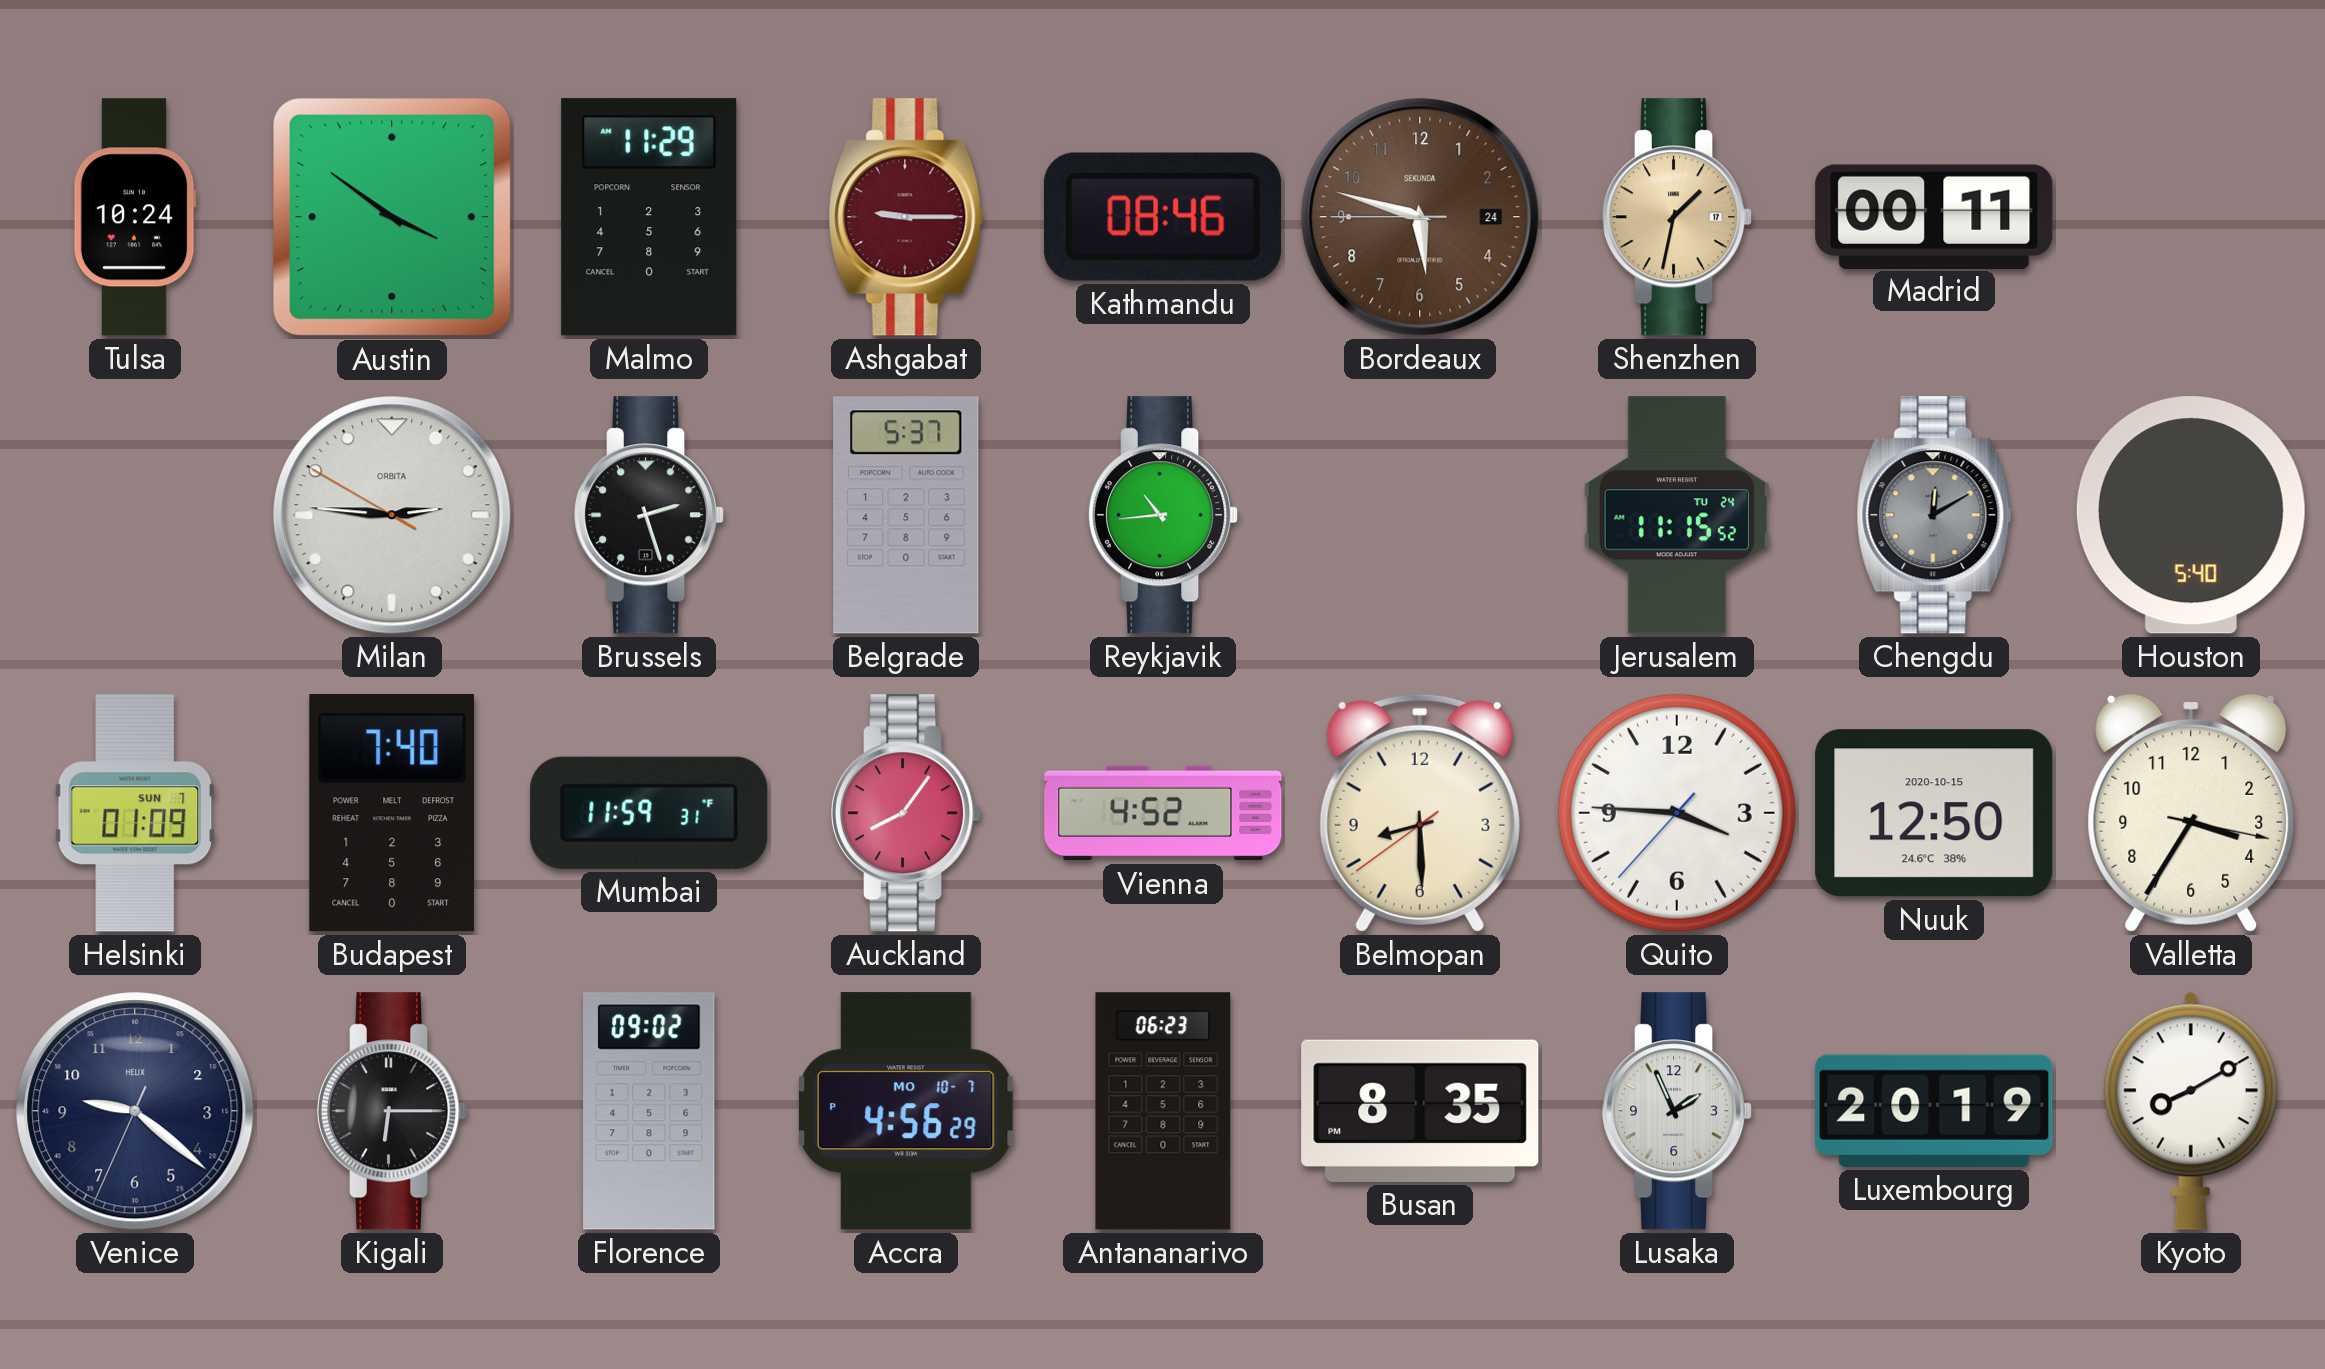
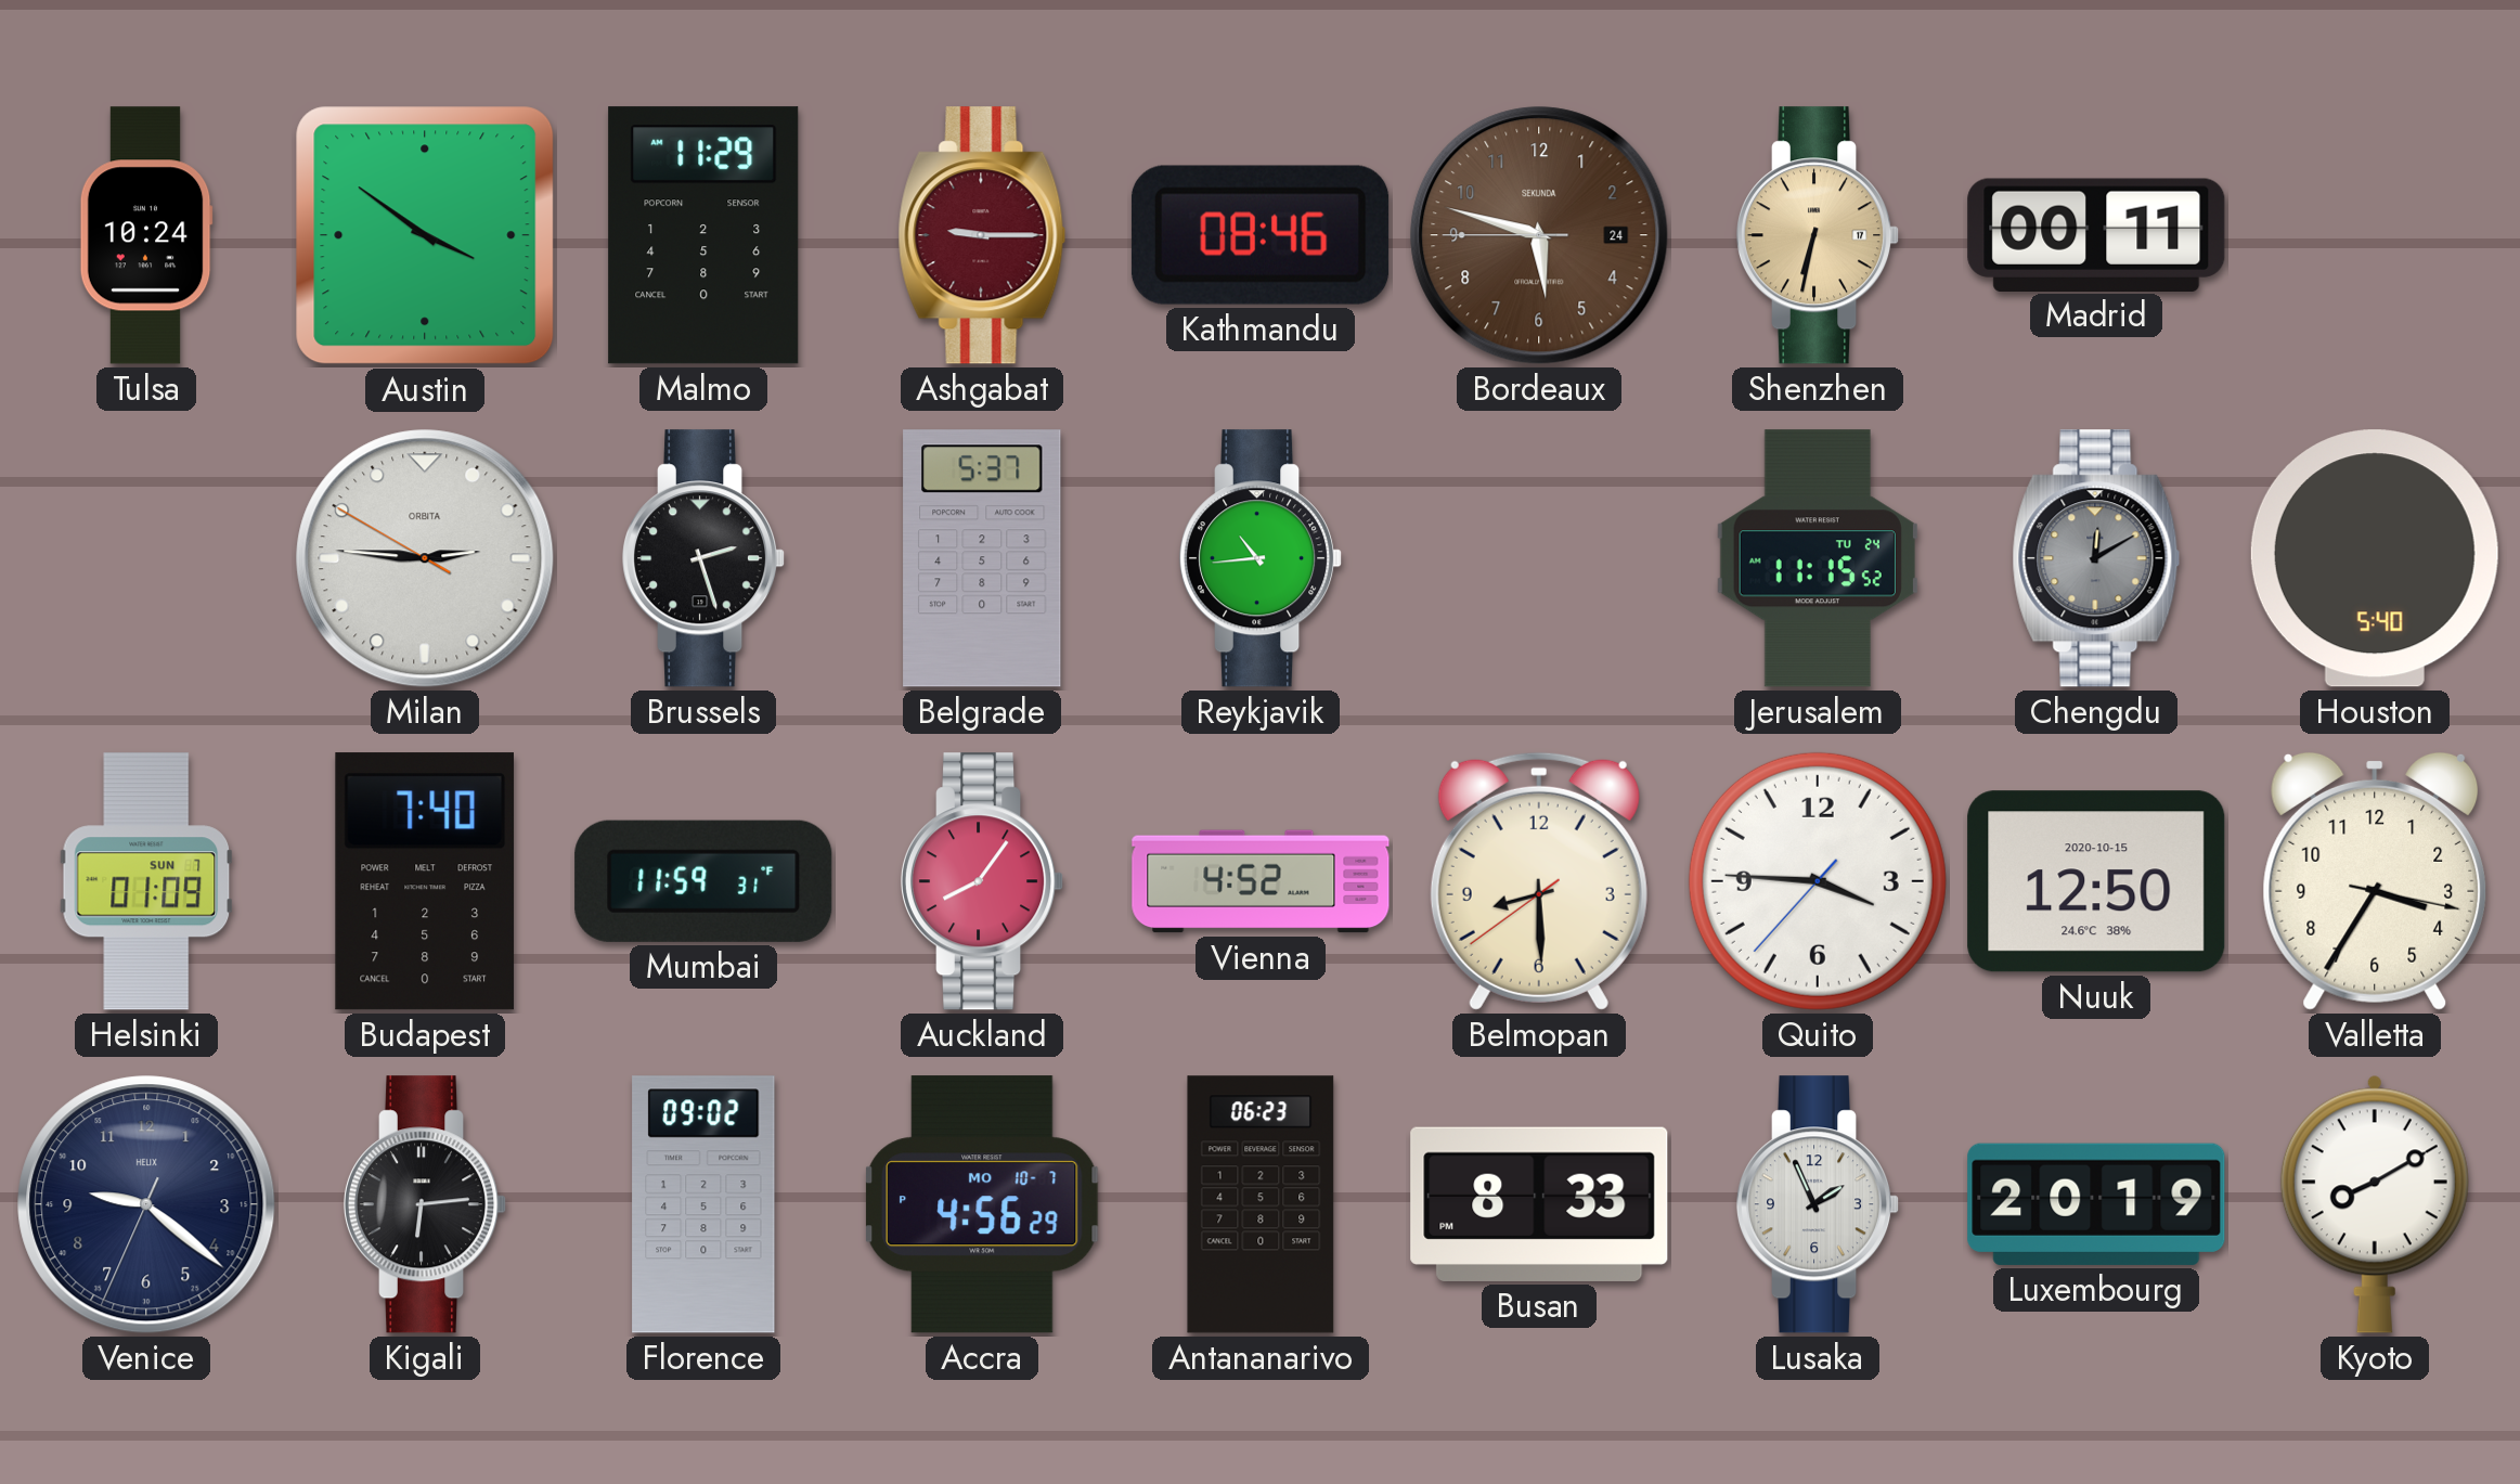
Shenzhen: 1:32 -> 6:32
Kigali: 6:15 -> 6:14
Busan: 8:35 -> 8:33
